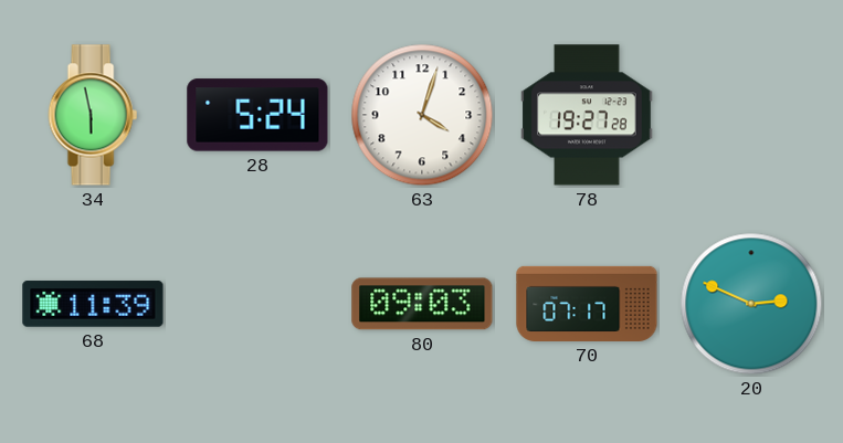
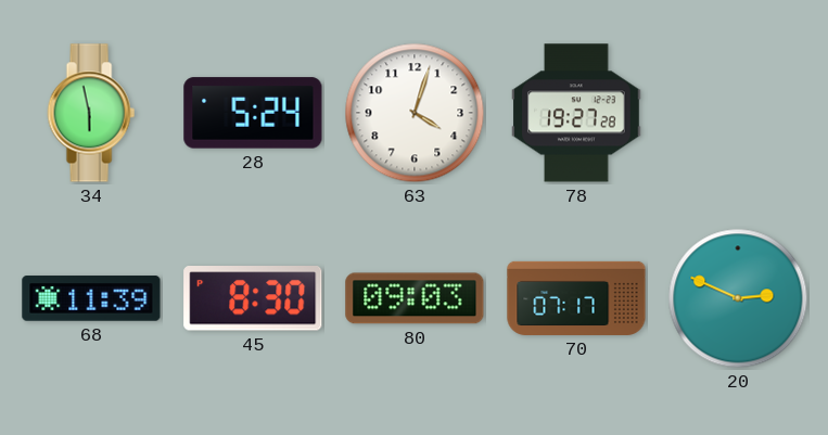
45: none -> 8:30
